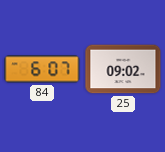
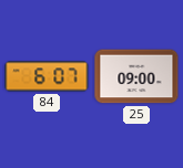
25: 09:02 -> 09:00
